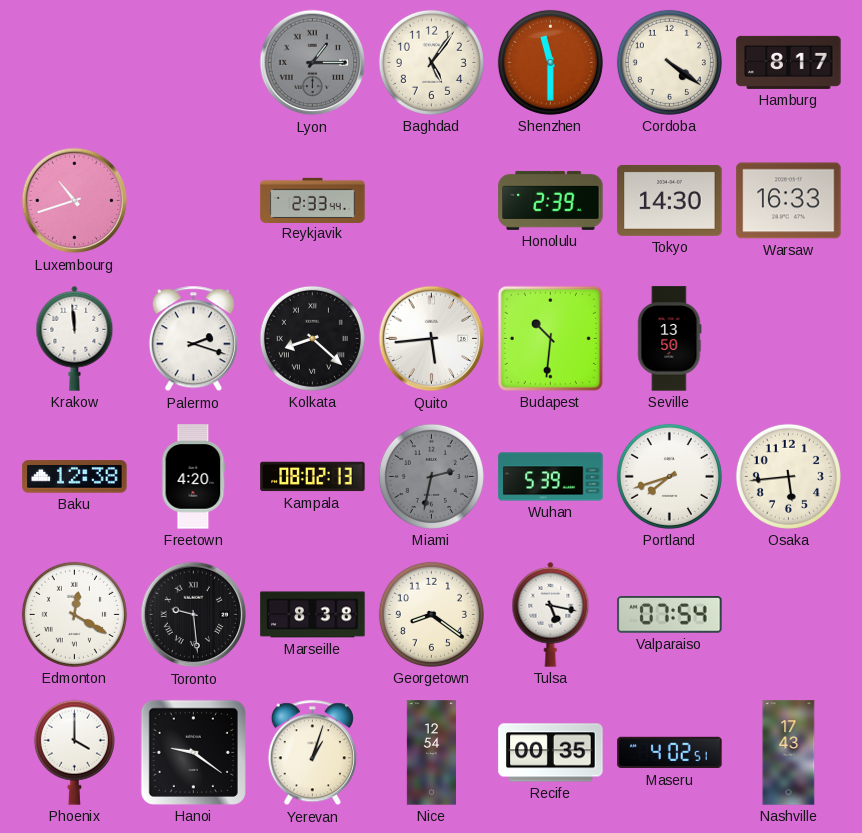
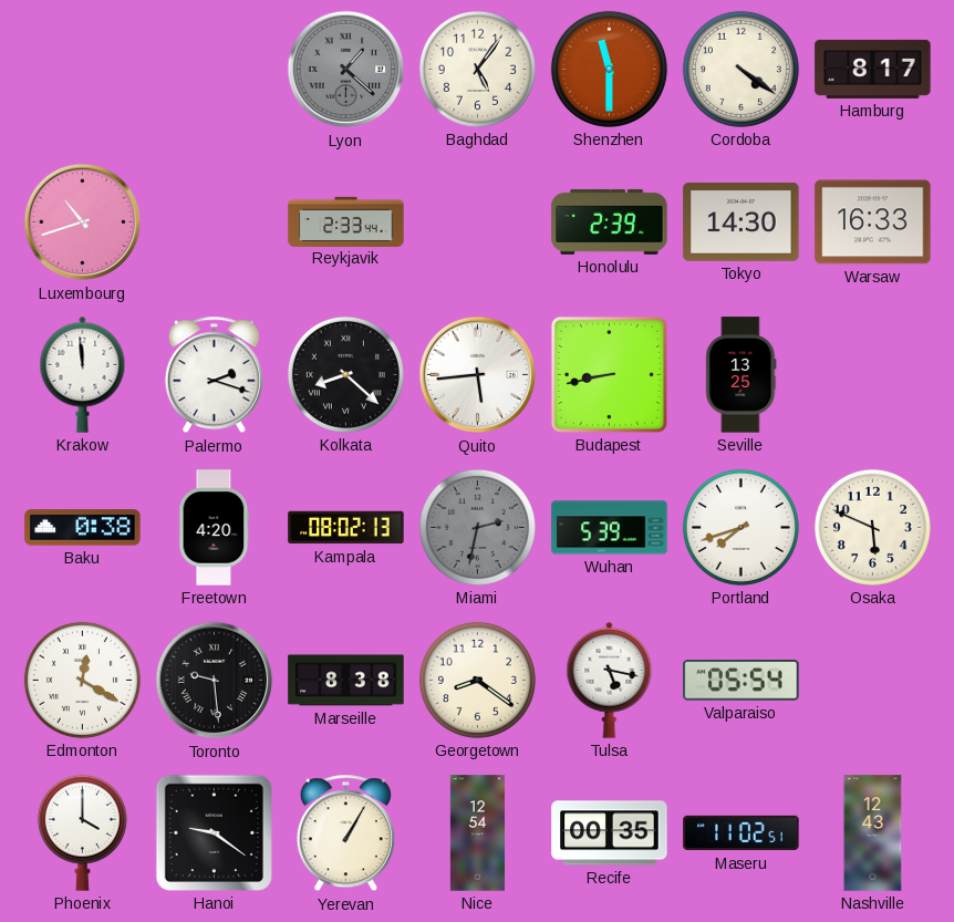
Lyon: 1:15 -> 1:22
Budapest: 10:31 -> 8:43
Seville: 13:50 -> 13:25
Baku: 12:38 -> 0:38
Osaka: 5:44 -> 5:49
Valparaiso: 07:54 -> 05:54
Yerevan: 1:03 -> 1:05
Maseru: 4:02 -> 11:02
Nashville: 17:43 -> 12:43
